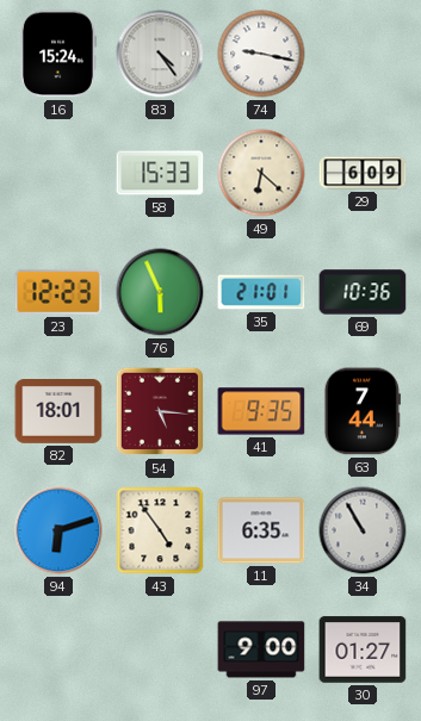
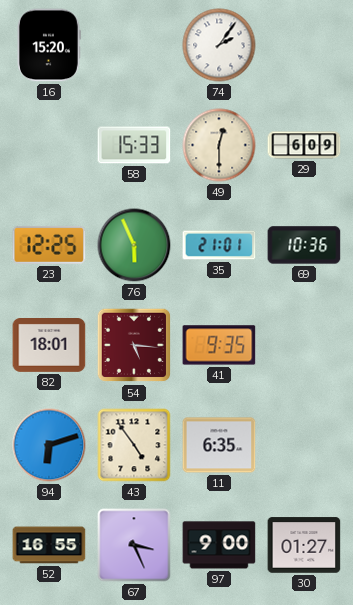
16: 15:24 -> 15:20
83: 4:24 -> none
74: 9:17 -> 2:06
49: 6:22 -> 12:30
23: 12:23 -> 12:25
63: 7:44 -> none
34: 10:55 -> none
52: none -> 16:55
67: none -> 3:26
